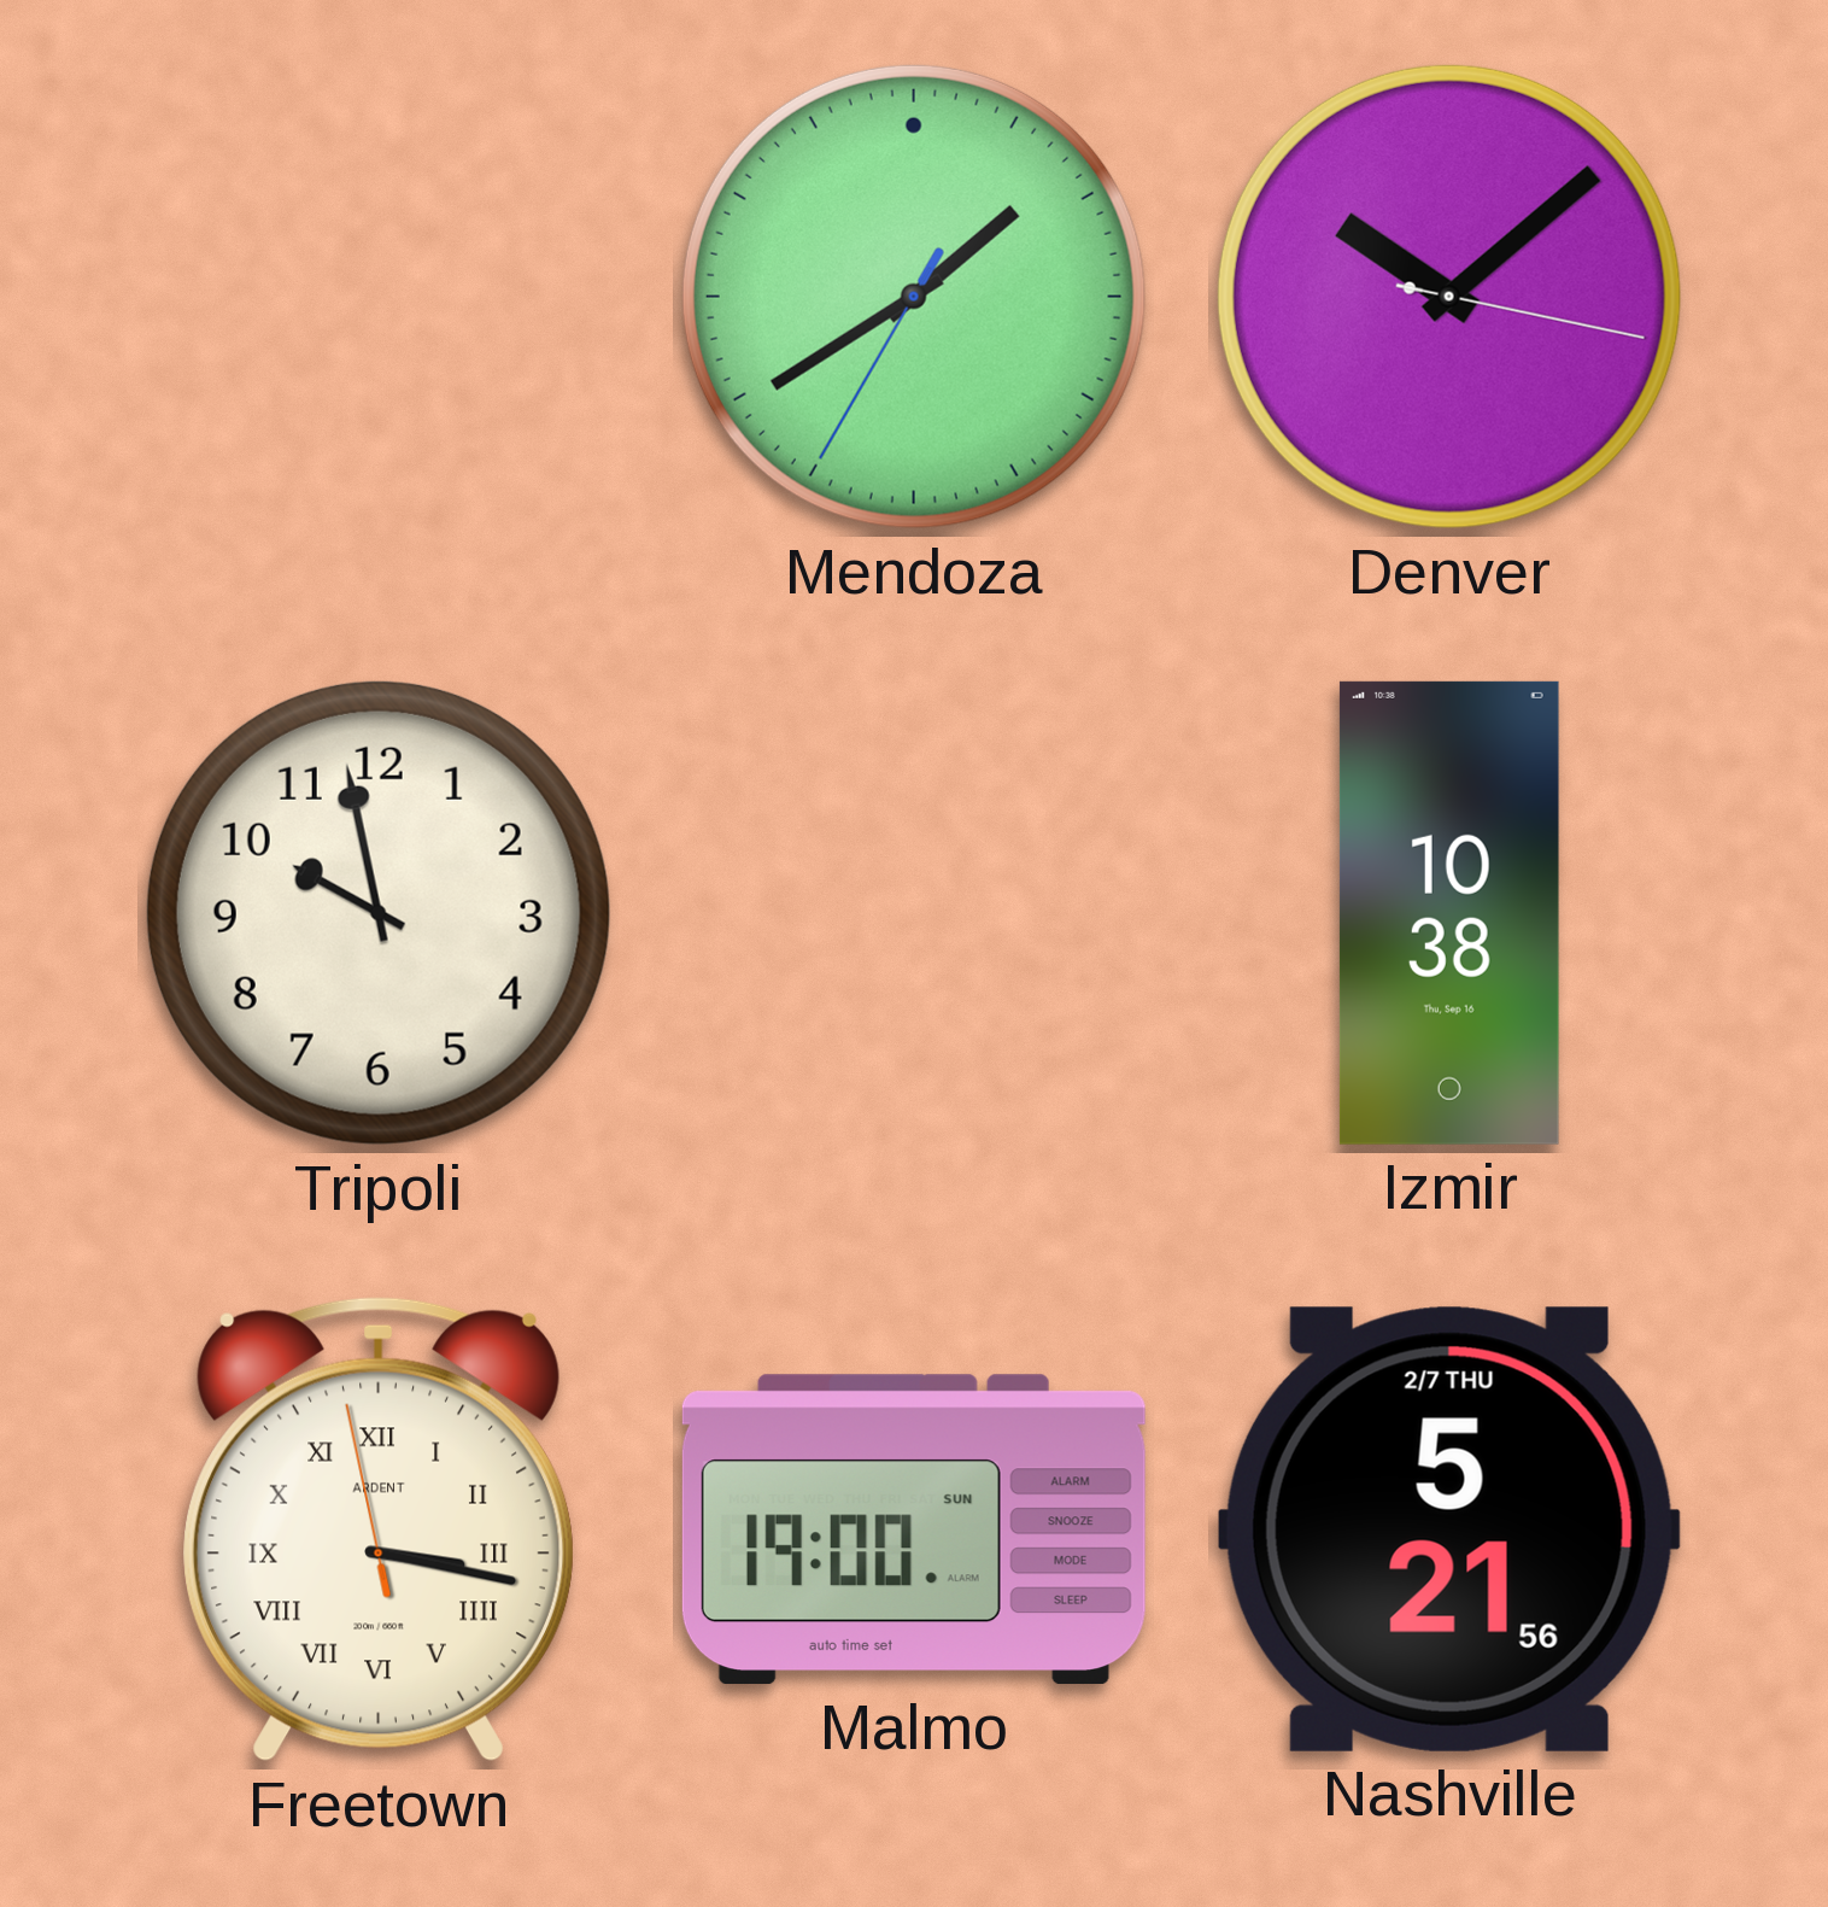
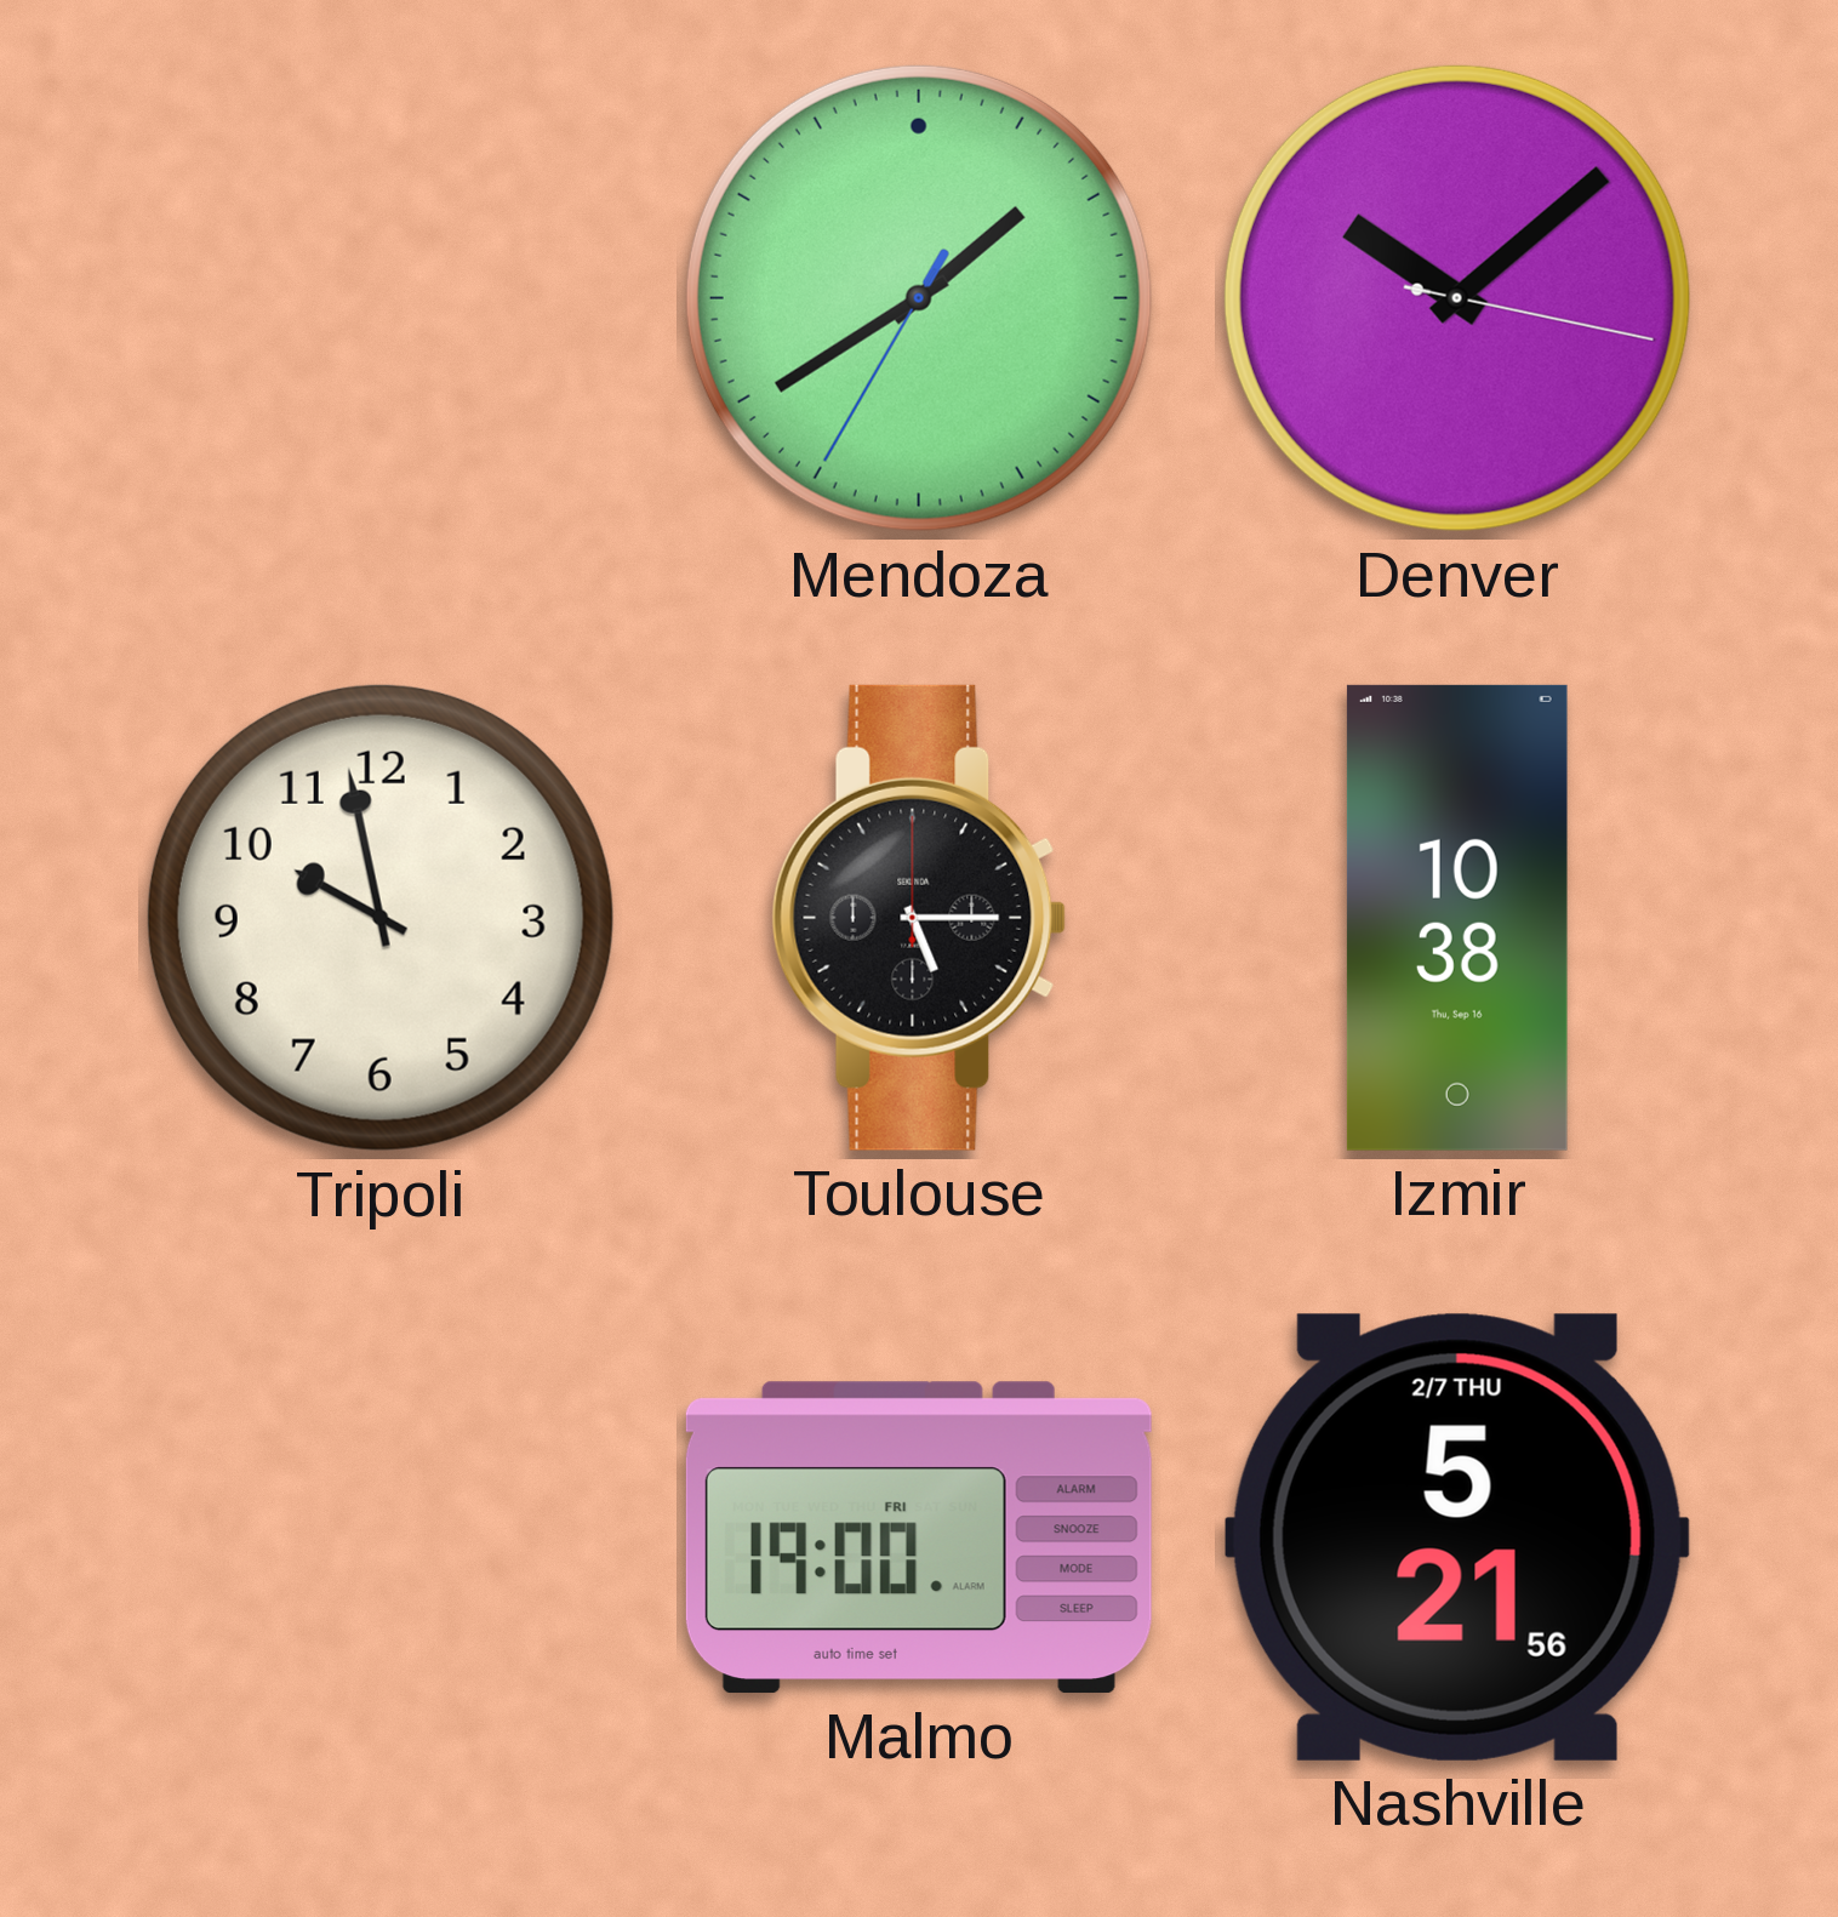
Toulouse: none -> 5:15
Freetown: 3:16 -> none
Malmo date: SUN -> FRI
